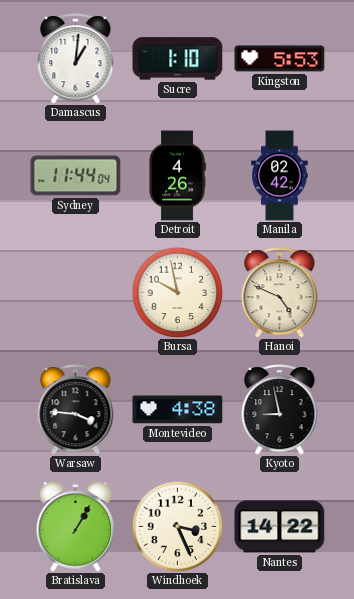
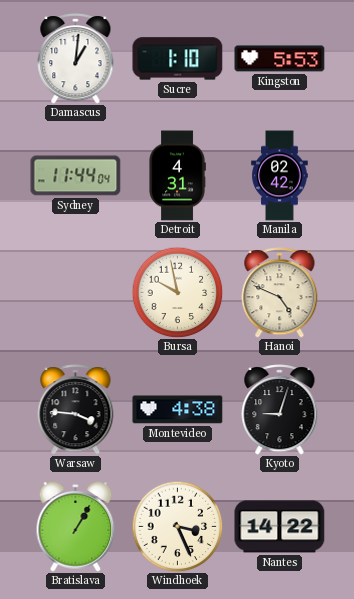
Detroit: 4:26 -> 4:31
Kyoto: 8:58 -> 9:03
